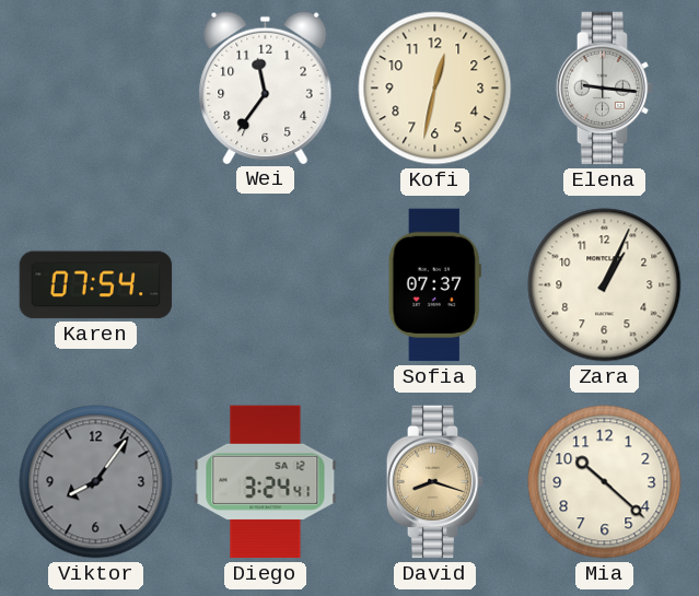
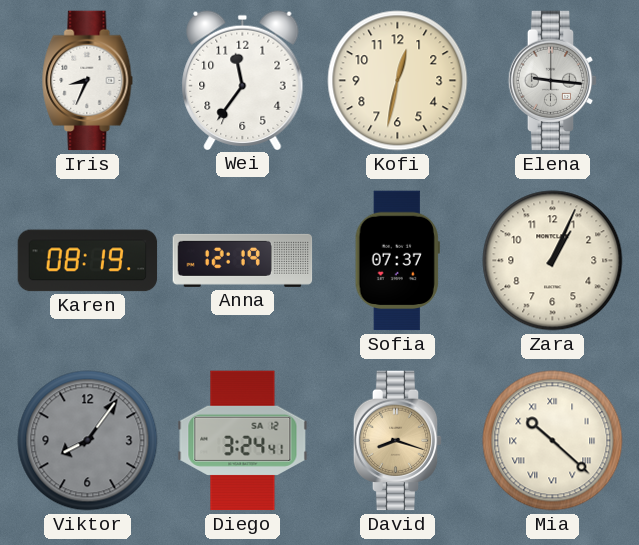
Iris: none -> 8:34
Karen: 07:54 -> 08:19
Anna: none -> 12:19
Mia numerals: Arabic -> Roman
